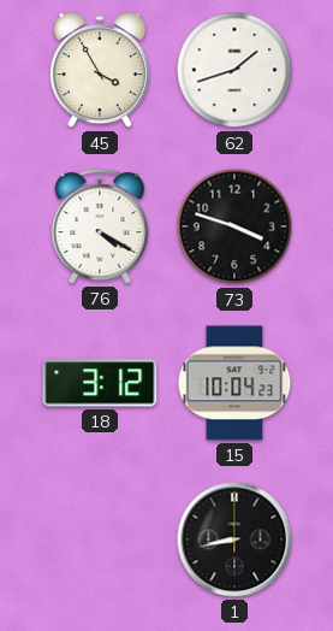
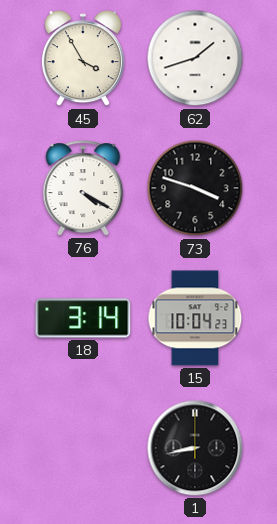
18: 3:12 -> 3:14
